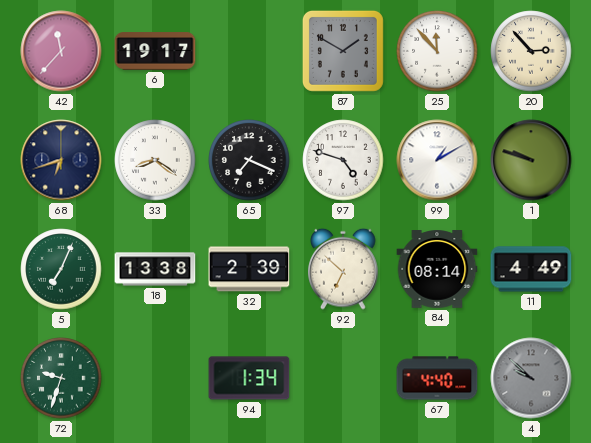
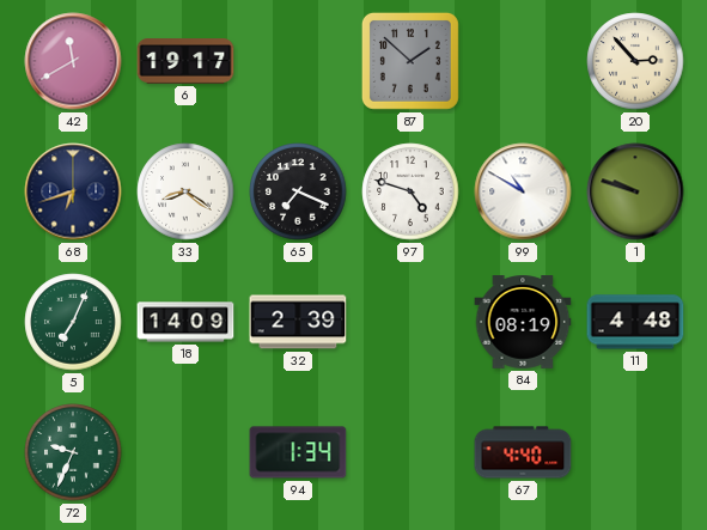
42: 11:37 -> 11:40
87: 1:50 -> 1:52
25: 11:53 -> none
99: 1:10 -> 10:50
18: 13:38 -> 14:09
92: 6:52 -> none
84: 08:14 -> 08:19
11: 4:49 -> 4:48
72: 9:33 -> 9:34
4: 9:52 -> none
